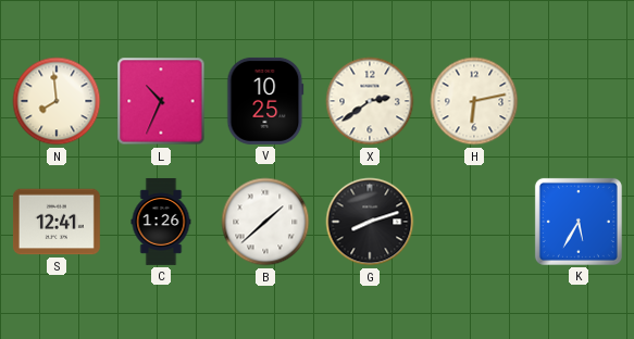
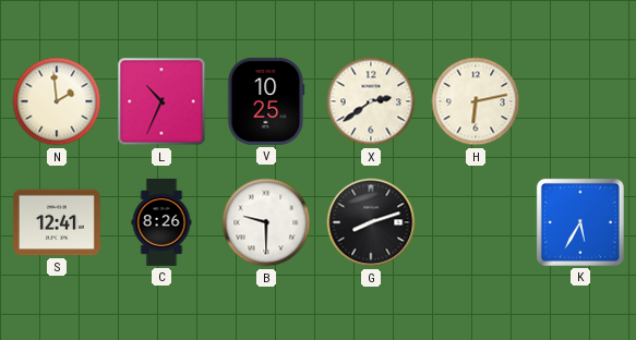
N: 7:59 -> 1:59
C: 1:26 -> 8:26
B: 1:38 -> 9:30
